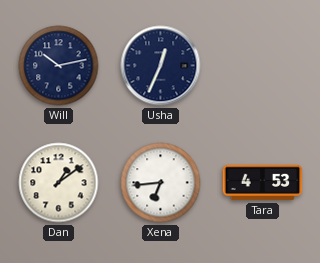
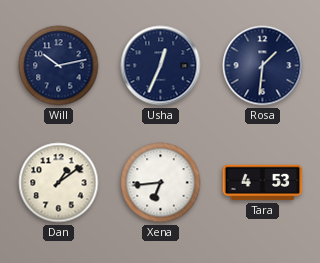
Rosa: none -> 1:31
